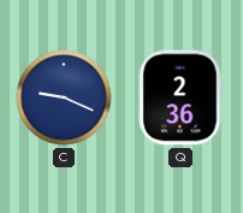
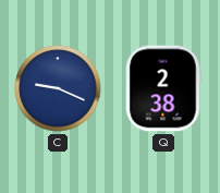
Q: 2:36 -> 2:38
